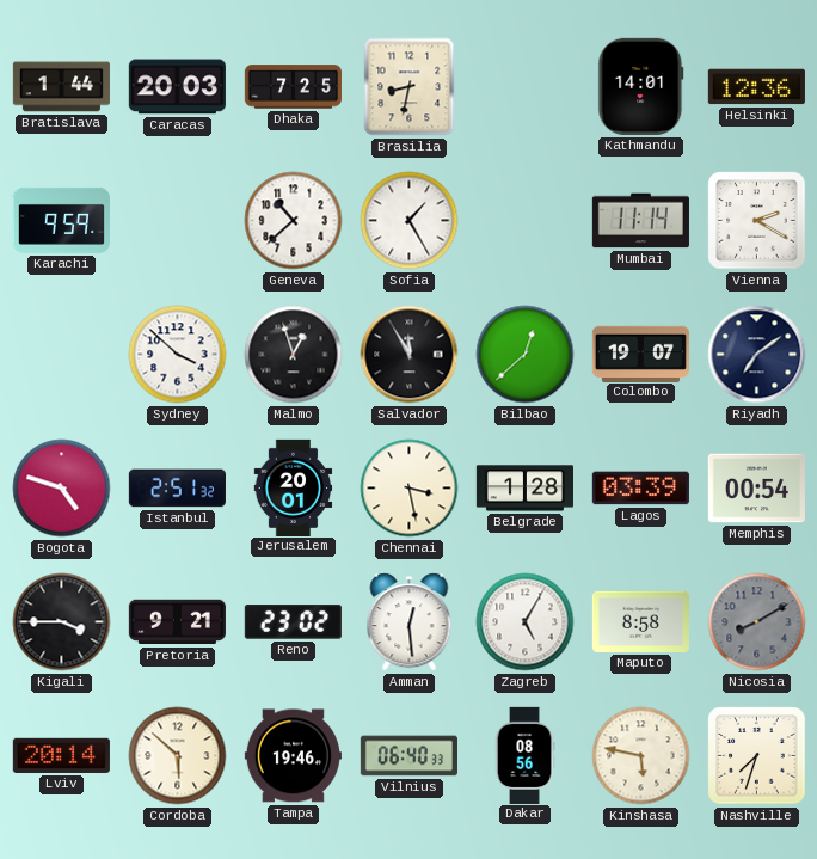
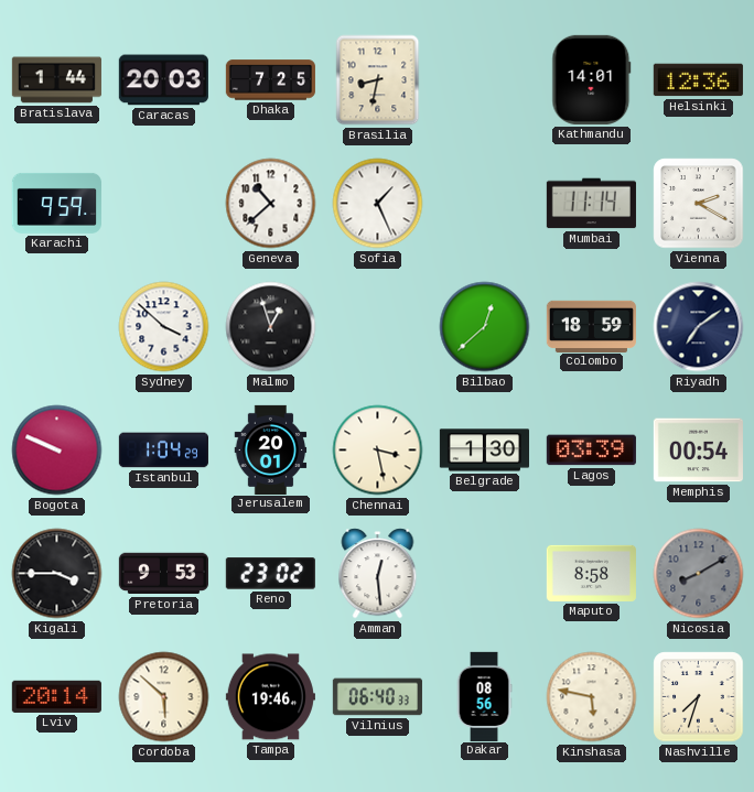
Sofia: 1:25 -> 1:26
Salvador: 11:55 -> none
Colombo: 19:07 -> 18:59
Bogota: 4:48 -> 9:49
Istanbul: 2:51 -> 1:04
Belgrade: 1:28 -> 1:30
Pretoria: 9:21 -> 9:53
Zagreb: 5:05 -> none
